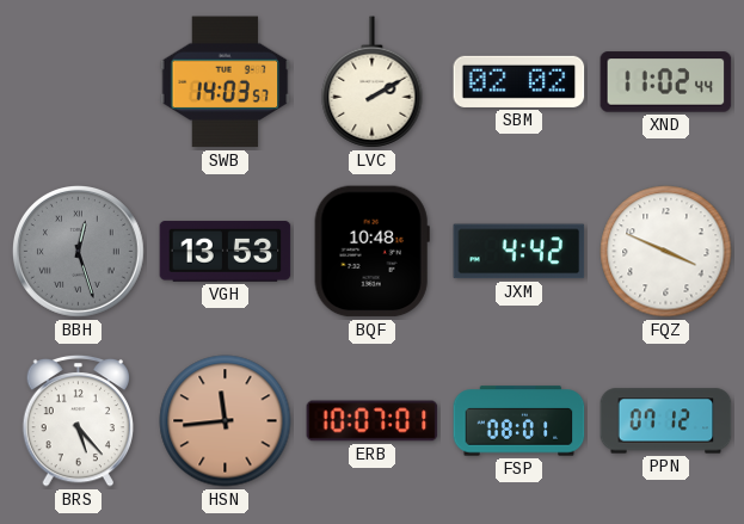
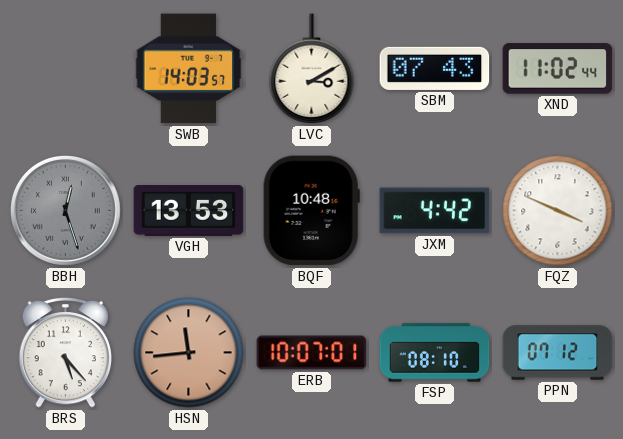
LVC: 2:10 -> 3:10
SBM: 02:02 -> 07:43
FSP: 08:01 -> 08:10
